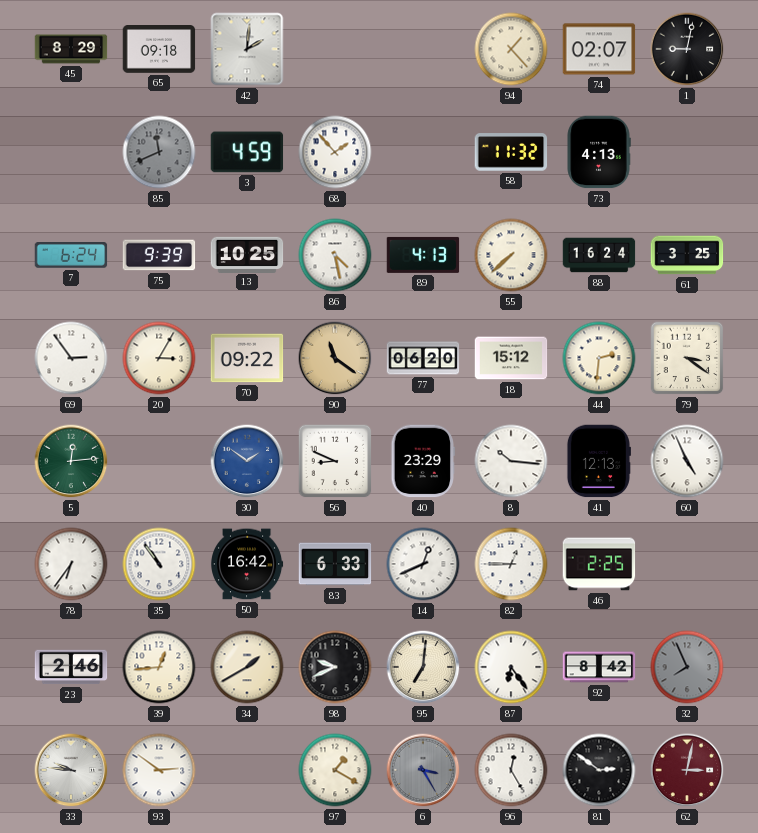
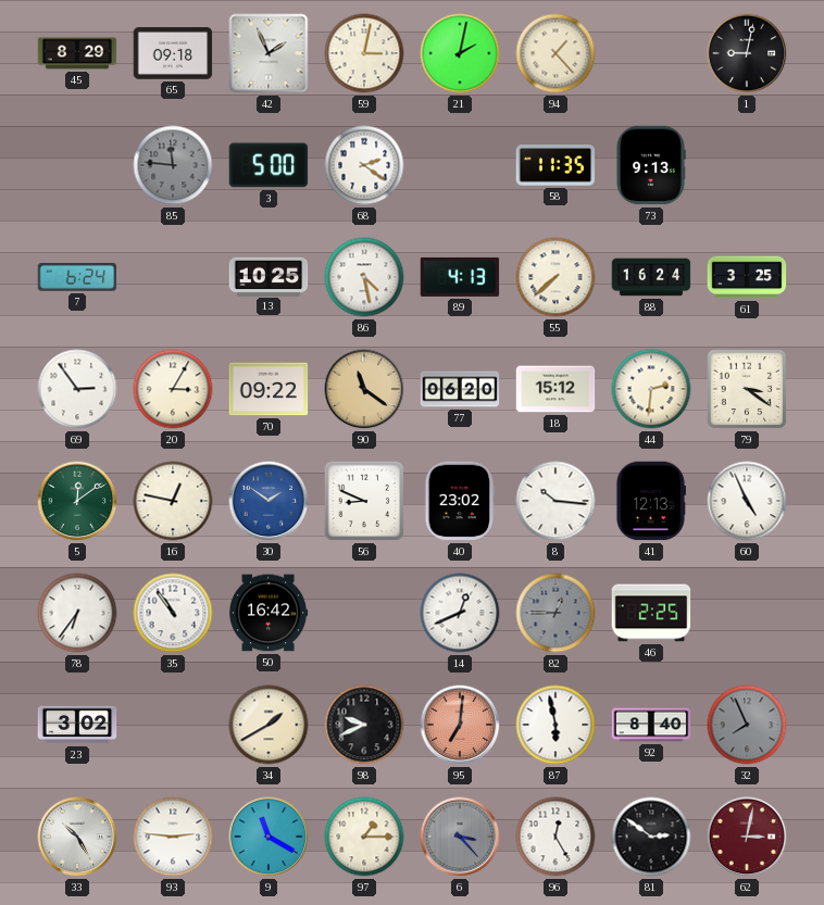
42: 2:01 -> 1:56
59: none -> 3:02
21: none -> 2:02
74: 02:07 -> none
85: 11:41 -> 11:46
3: 4:59 -> 5:00
68: 1:53 -> 2:21
58: 11:32 -> 11:35
73: 4:13 -> 9:13
75: 9:39 -> none
5: 12:14 -> 12:09
16: none -> 12:47
40: 23:29 -> 23:02
83: 6:33 -> none
82 dial: white -> grey
23: 2:46 -> 3:02
39: 12:44 -> none
95 dial: cream -> salmon
87: 6:24 -> 5:58
92: 8:42 -> 8:40
33: 9:46 -> 10:25
93: 2:51 -> 2:46
9: none -> 11:20
97: 1:20 -> 1:15
6: 3:25 -> 3:23
